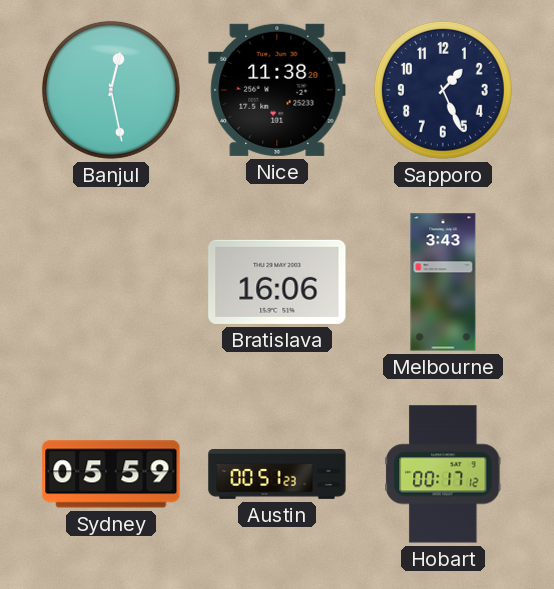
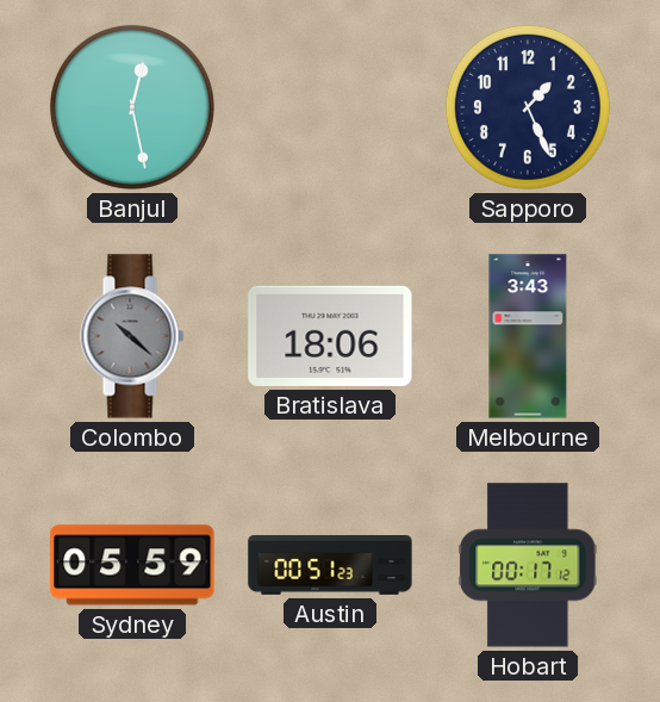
Nice: 11:38 -> none
Colombo: none -> 10:22
Bratislava: 16:06 -> 18:06
